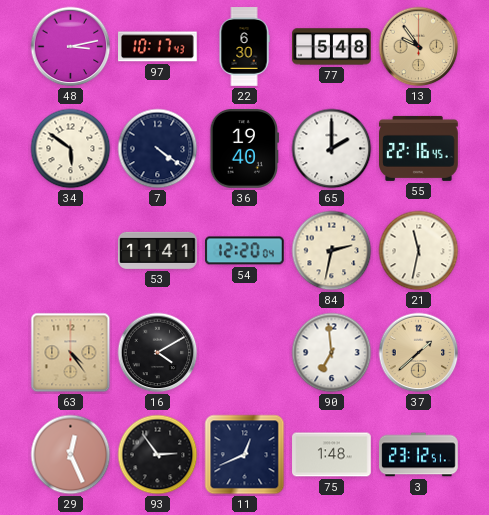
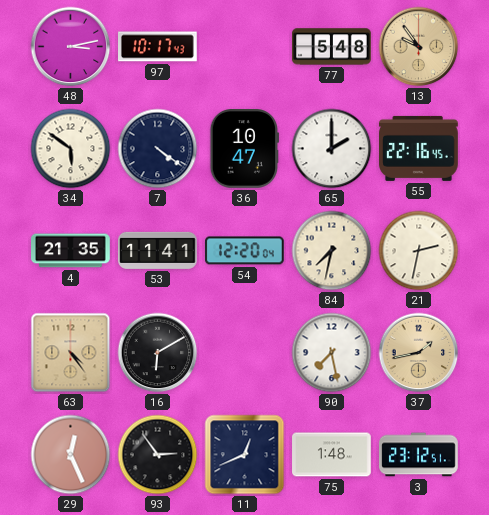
22: 6:30 -> none
36: 19:40 -> 10:47
4: none -> 21:35
84: 2:32 -> 7:32
21: 11:32 -> 2:32
16: 4:10 -> 6:10
90: 6:59 -> 7:28
37: 1:38 -> 1:43
